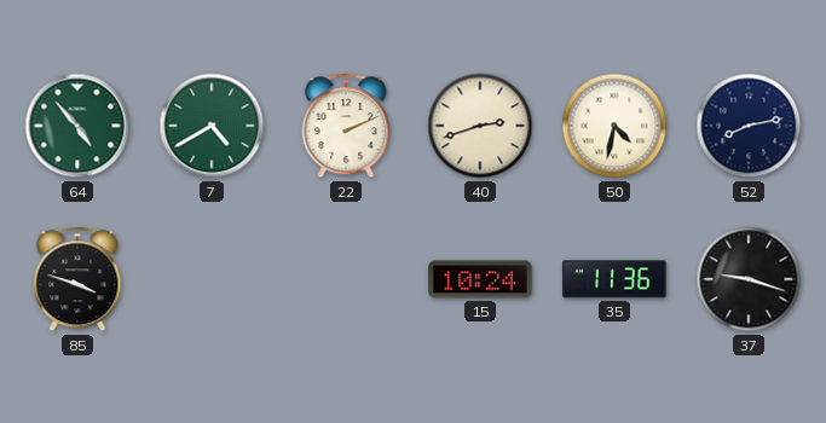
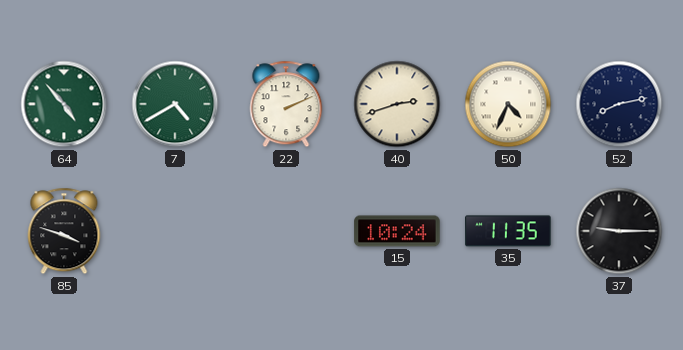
50: 4:32 -> 4:34
35: 11:36 -> 11:35
37: 9:18 -> 9:15
